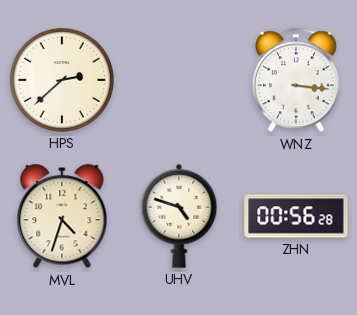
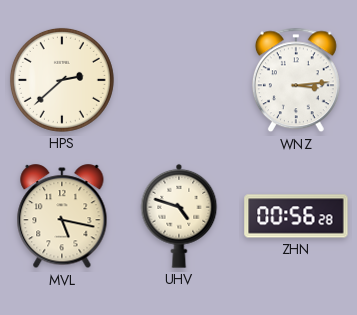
WNZ: 3:16 -> 3:14
MVL: 4:33 -> 5:17
